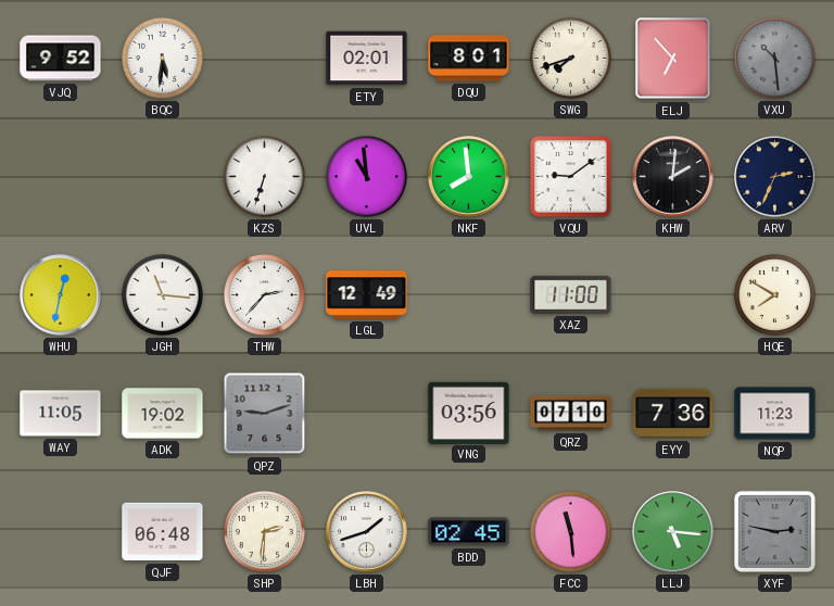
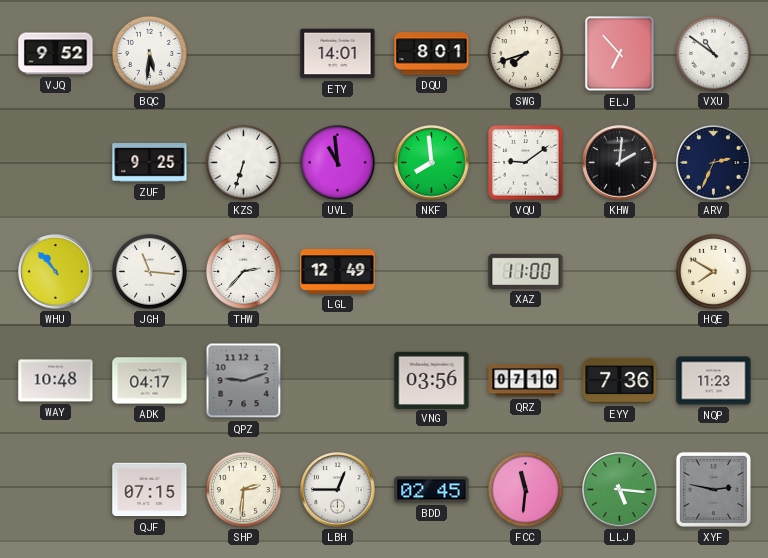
ETY: 02:01 -> 14:01
VXU: 10:29 -> 10:51
VXU dial: grey -> white
ZUF: none -> 9:25
WHU: 12:32 -> 10:53
WAY: 11:05 -> 10:48
ADK: 19:02 -> 04:17
QJF: 06:48 -> 07:15
LBH: 1:42 -> 12:45
FCC: 11:29 -> 11:31
